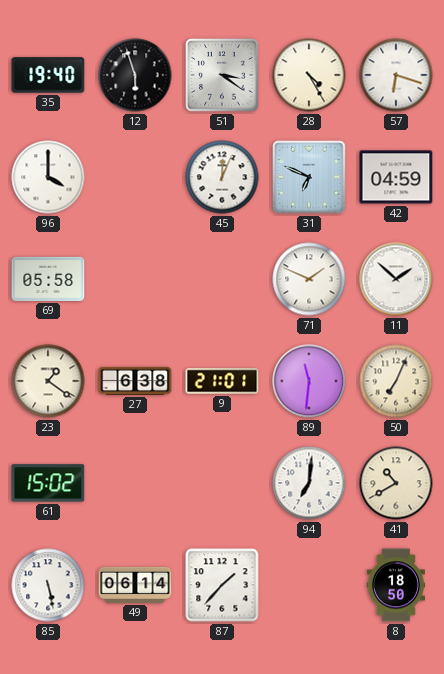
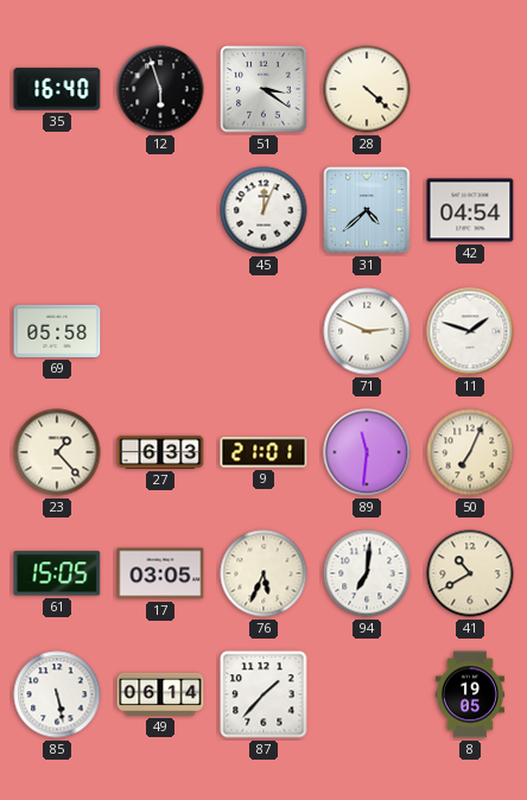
35: 19:40 -> 16:40
28: 4:25 -> 4:22
57: 6:18 -> none
96: 4:00 -> none
31: 6:49 -> 4:38
42: 04:59 -> 04:54
71: 1:49 -> 2:49
11: 1:52 -> 1:48
23: 1:21 -> 1:23
27: 6:38 -> 6:33
61: 15:02 -> 15:05
17: none -> 03:05
76: none -> 5:34
8: 18:50 -> 19:05
